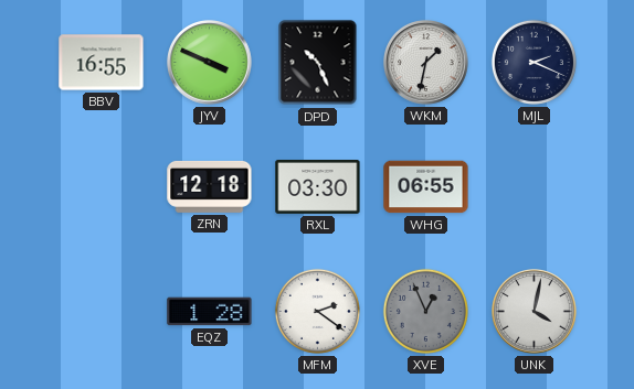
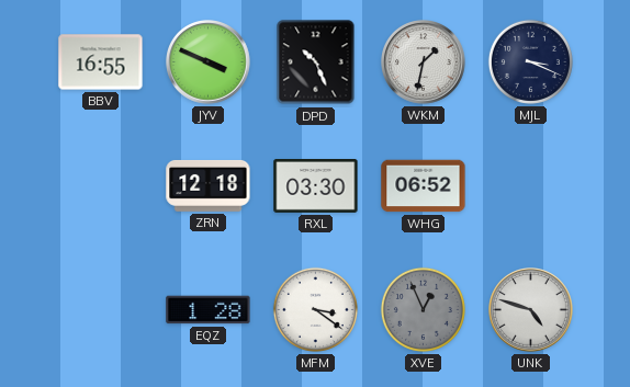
MJL: 2:19 -> 3:19
WHG: 06:55 -> 06:52
MFM: 2:21 -> 3:21
UNK: 4:02 -> 4:48
